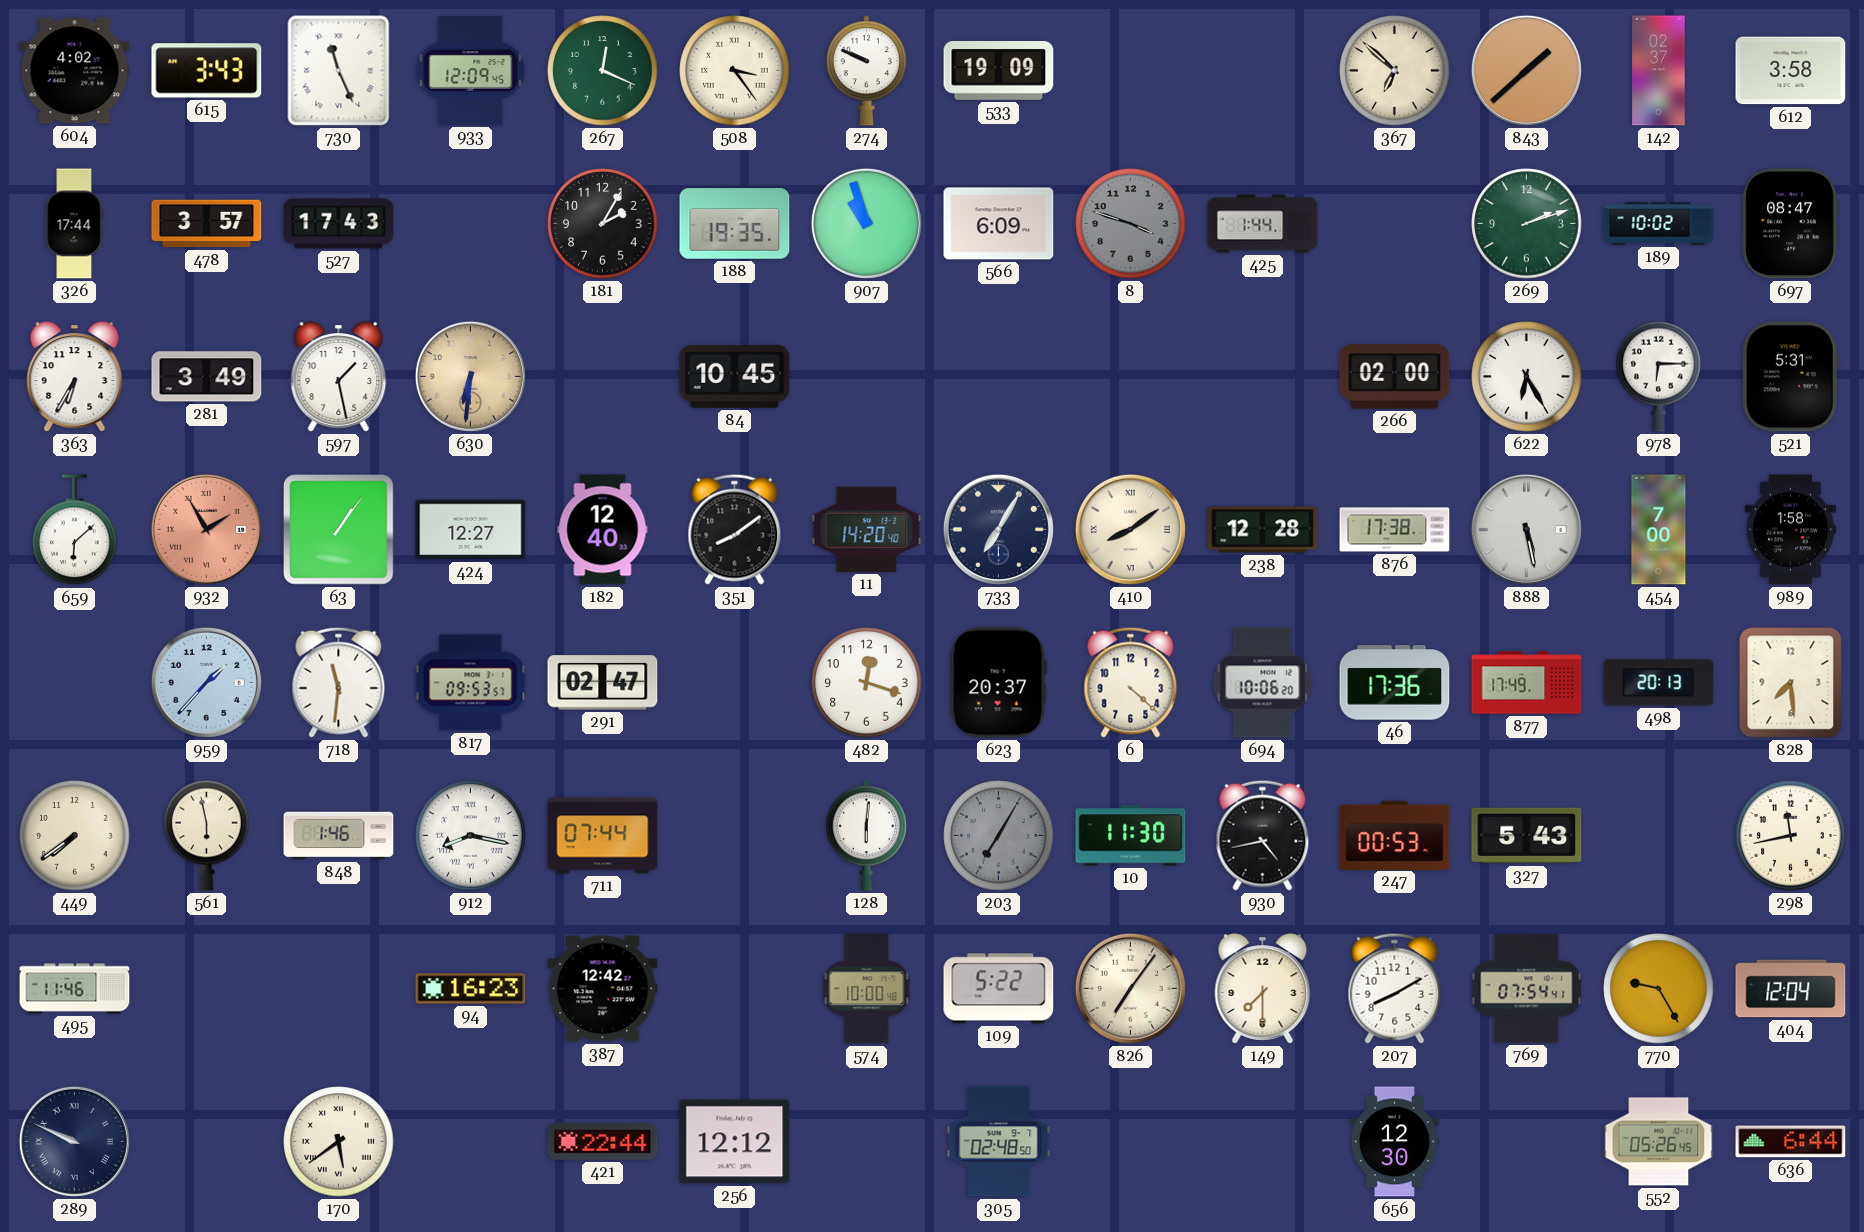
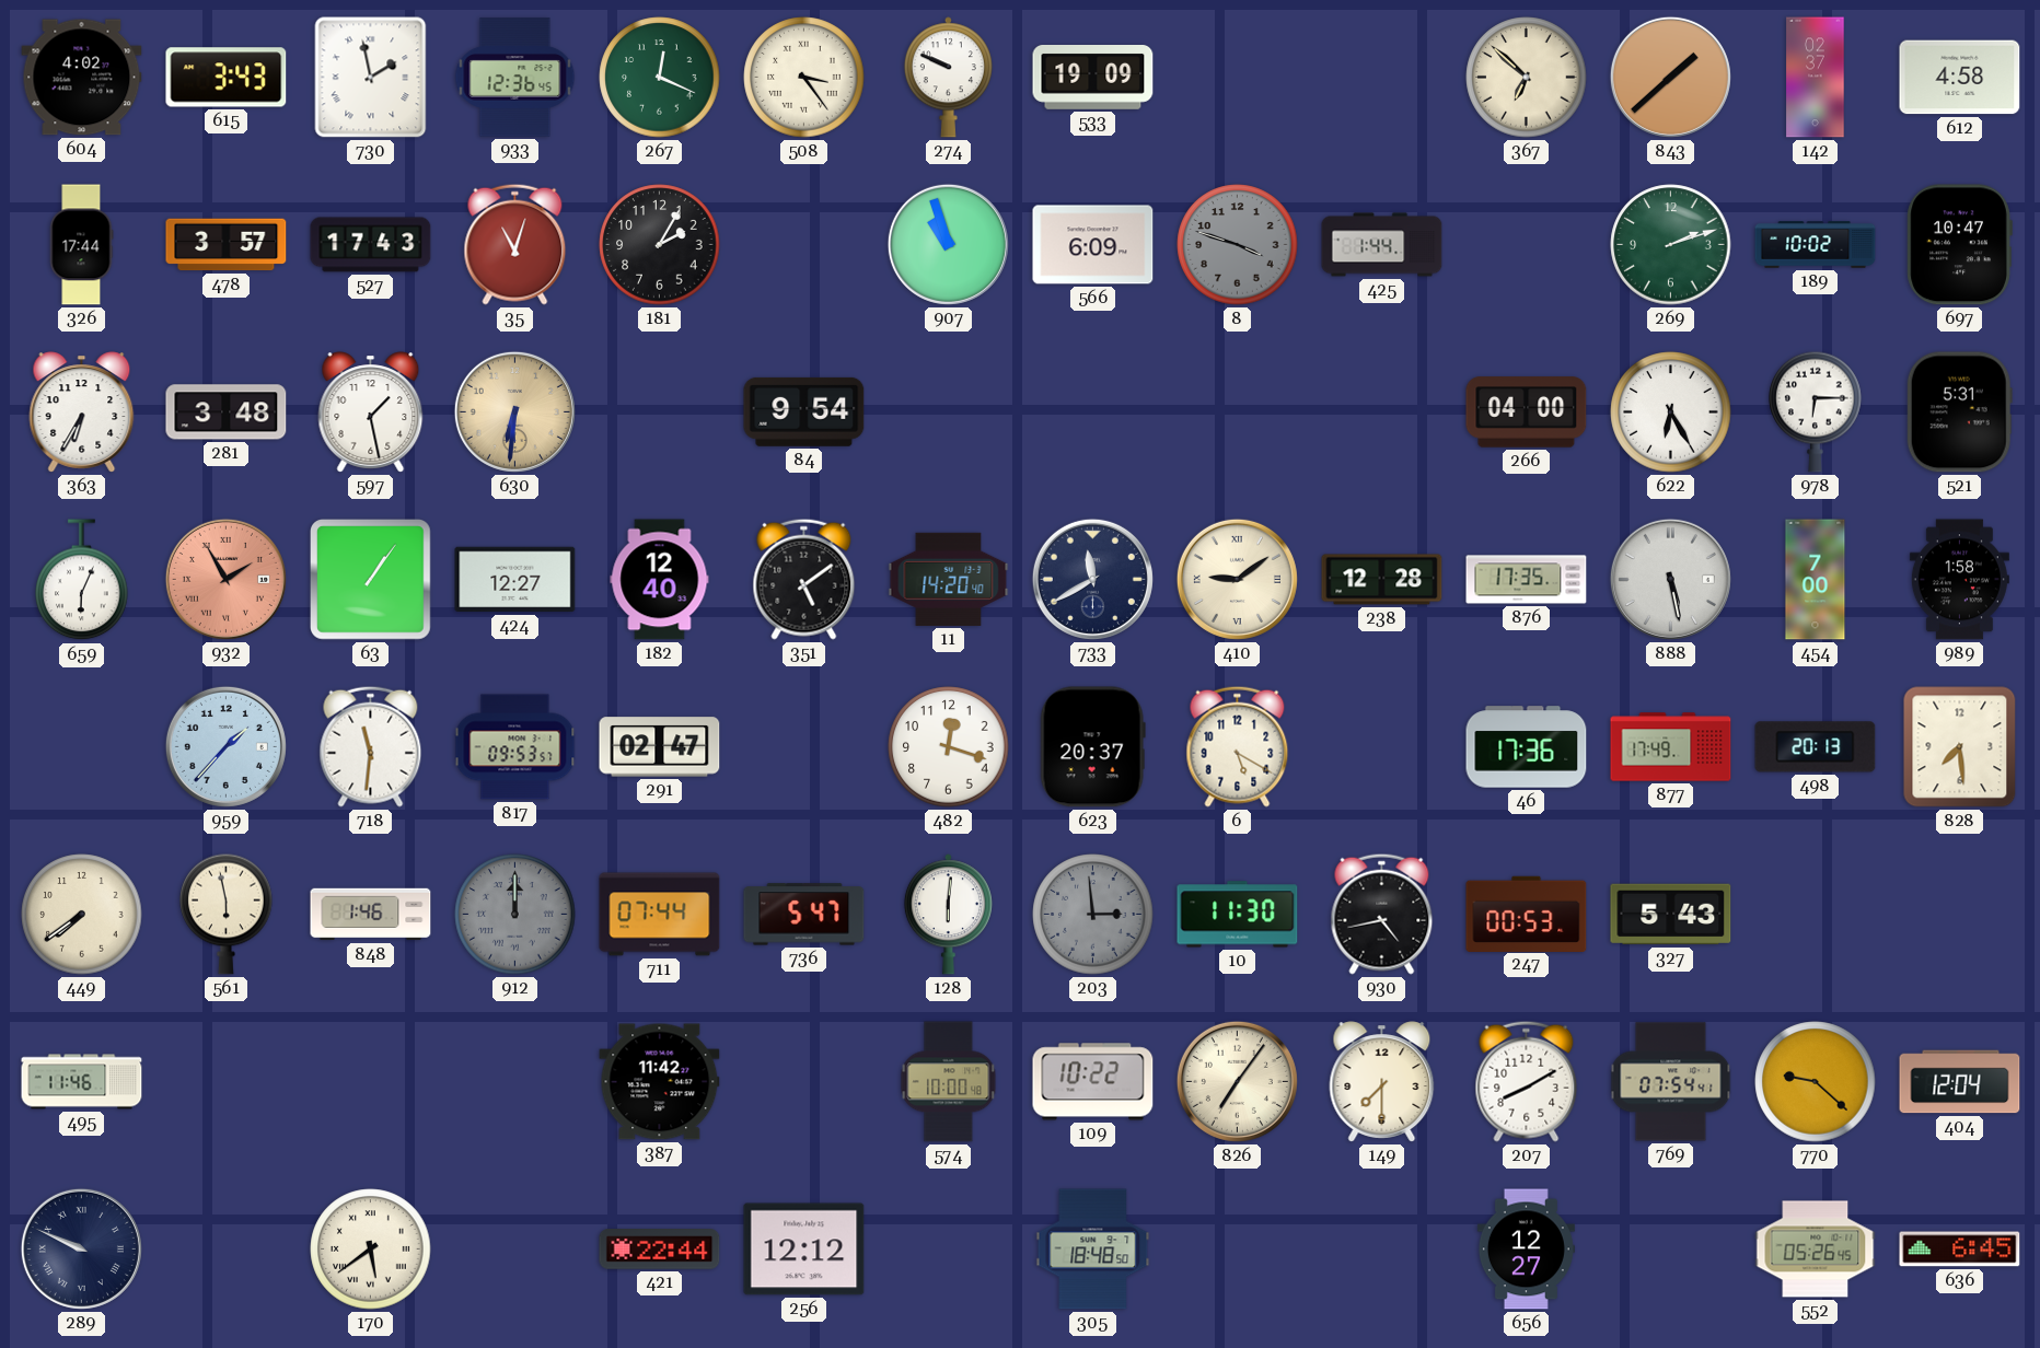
730: 11:26 -> 1:58
933: 12:09 -> 12:36
612: 3:58 -> 4:58
35: none -> 11:03
188: 19:35 -> none
697: 08:47 -> 10:47
281: 3:49 -> 3:48
84: 10:45 -> 9:54
266: 02:00 -> 04:00
659: 6:08 -> 6:04
351: 8:09 -> 5:09
733: 7:05 -> 11:40
410: 8:09 -> 9:09
876: 17:38 -> 17:35
6: 4:22 -> 5:20
694: 10:06 -> none
912: 8:17 -> 12:00
912 dial: white -> grey
736: none -> 5:47
203: 7:05 -> 2:59
298: 11:43 -> none
94: 16:23 -> none
387: 12:42 -> 11:42
109: 5:22 -> 10:22
770: 9:25 -> 9:22
305: 02:48 -> 18:48
656: 12:30 -> 12:27
636: 6:44 -> 6:45
